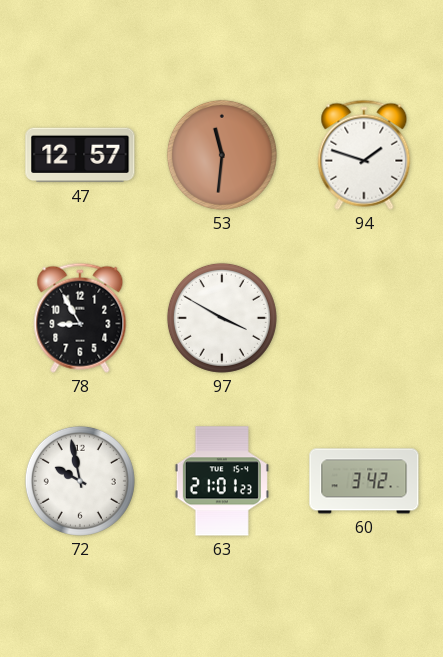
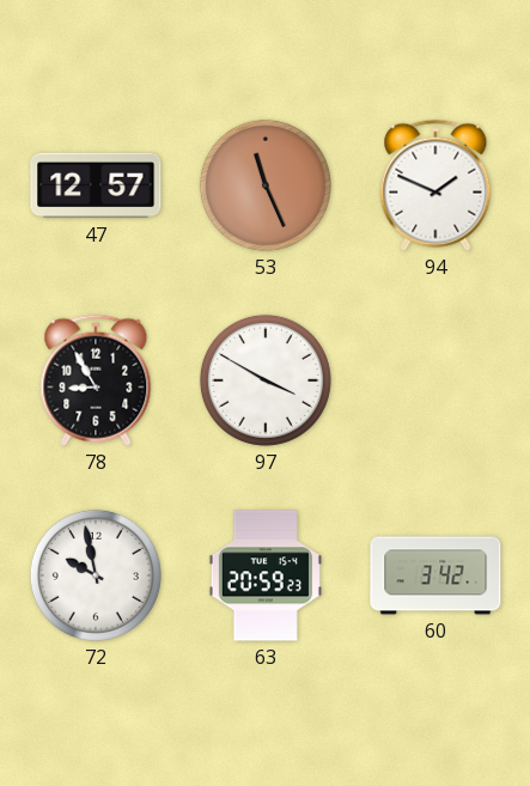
53: 11:31 -> 11:26
94: 1:48 -> 1:49
63: 21:01 -> 20:59
